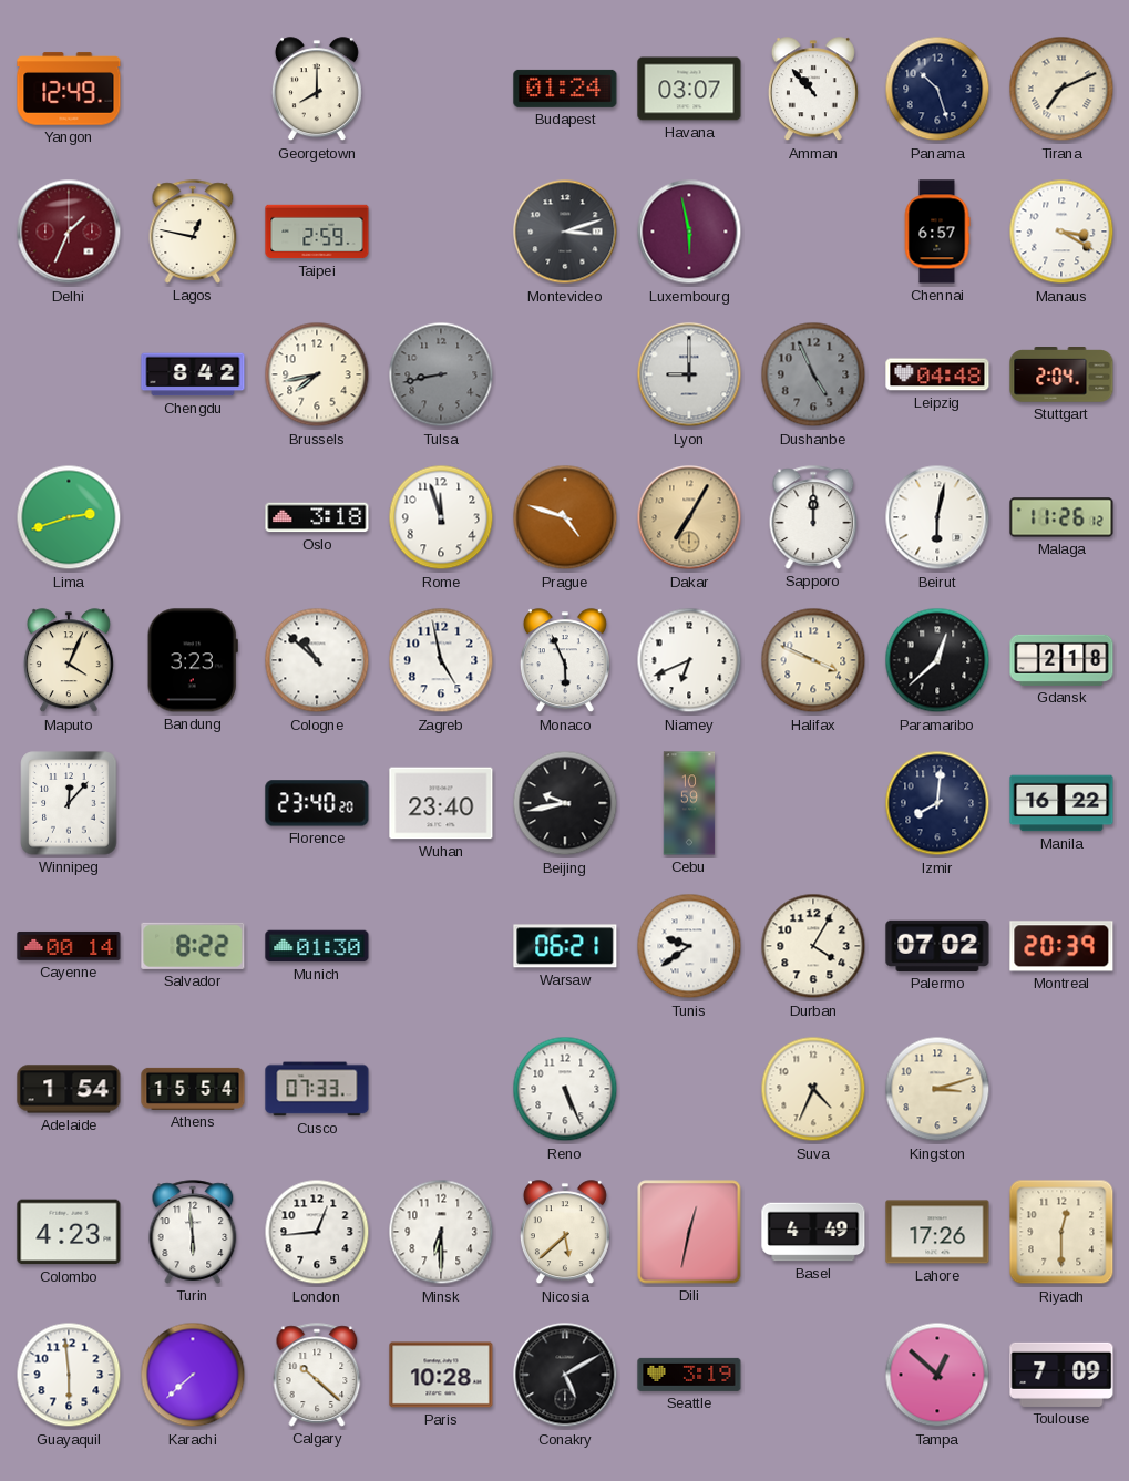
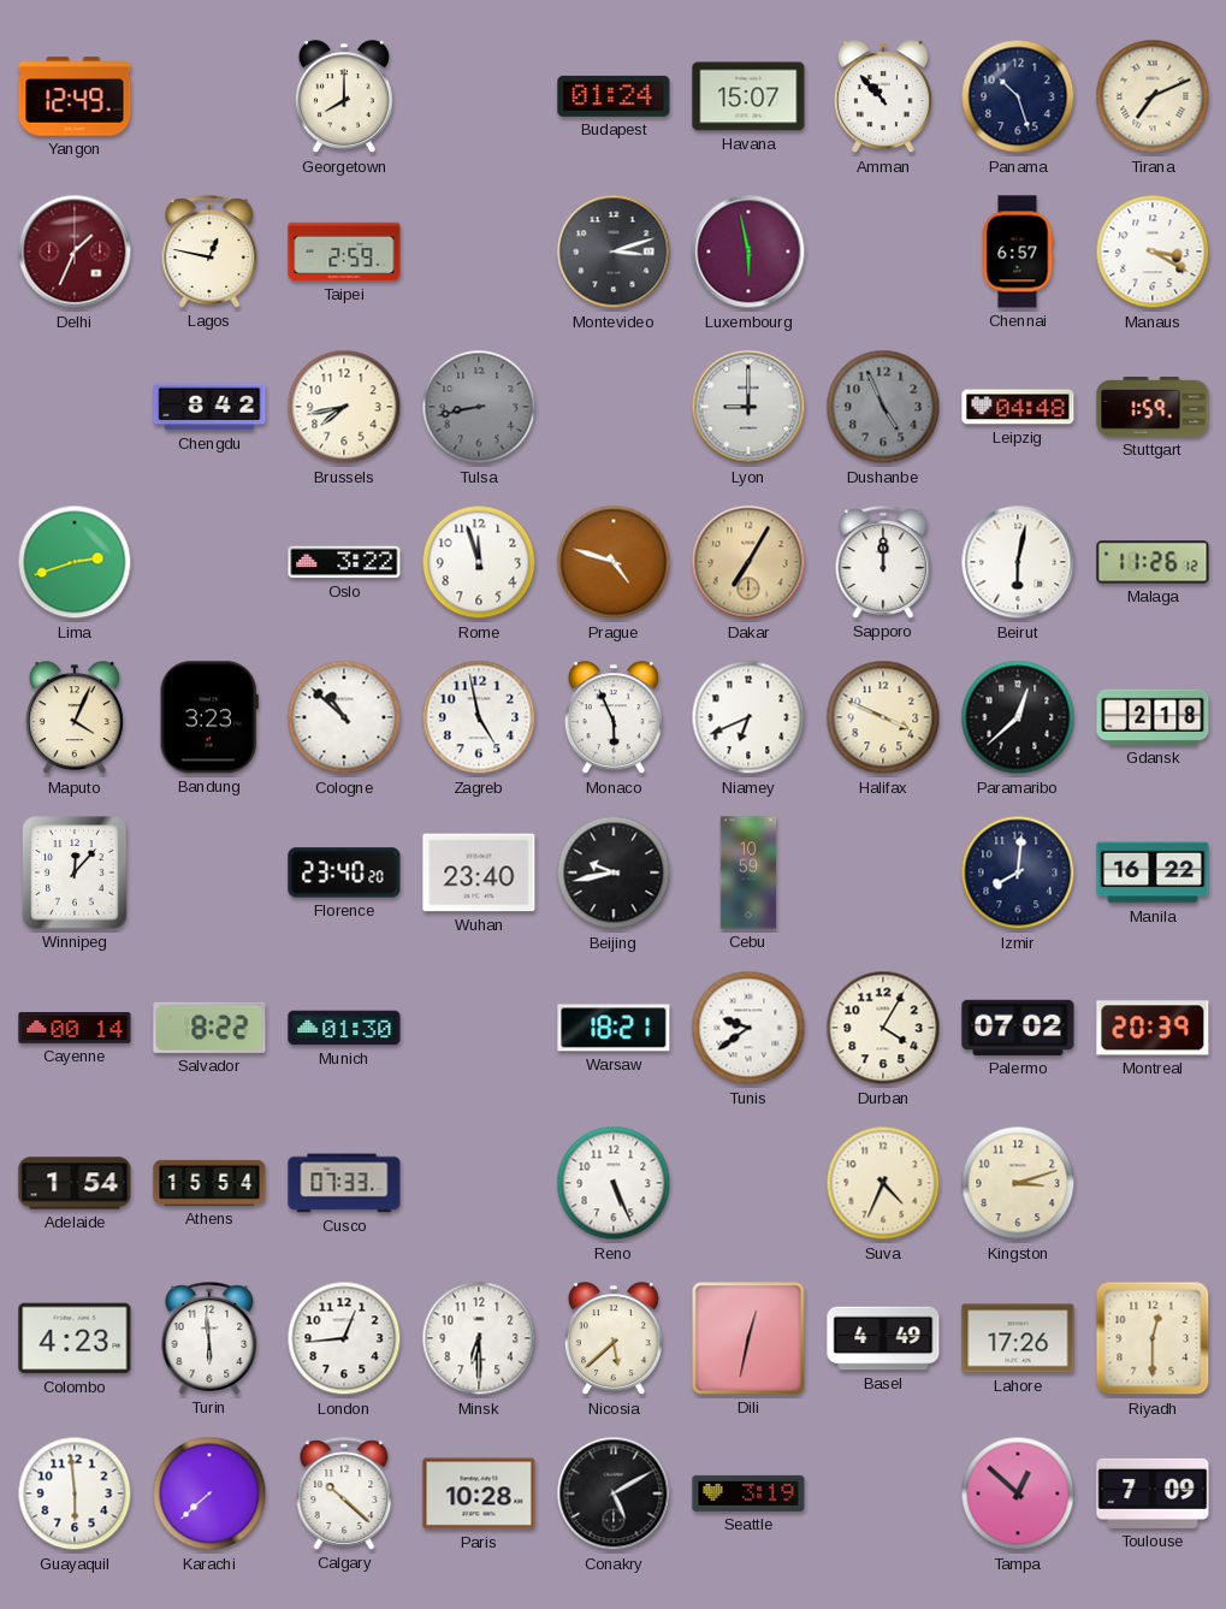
Havana: 03:07 -> 15:07
Stuttgart: 2:04 -> 1:59
Oslo: 3:18 -> 3:22
Warsaw: 06:21 -> 18:21
